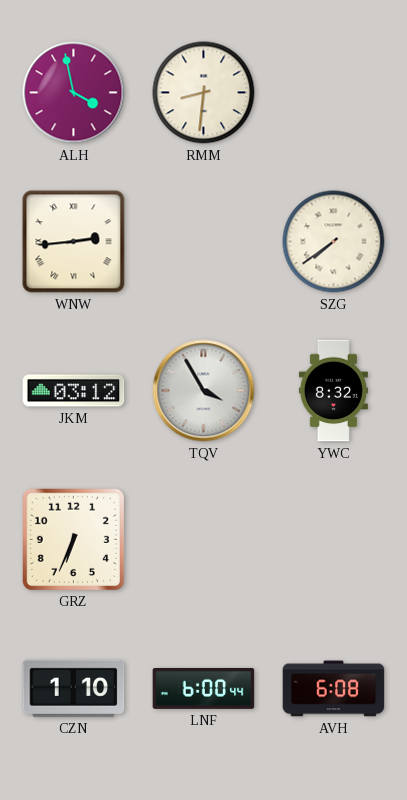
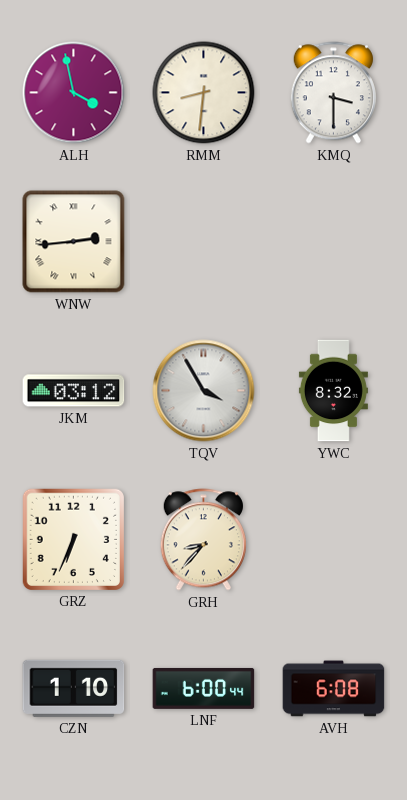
KMQ: none -> 3:30
SZG: 7:39 -> none
GRH: none -> 8:37
